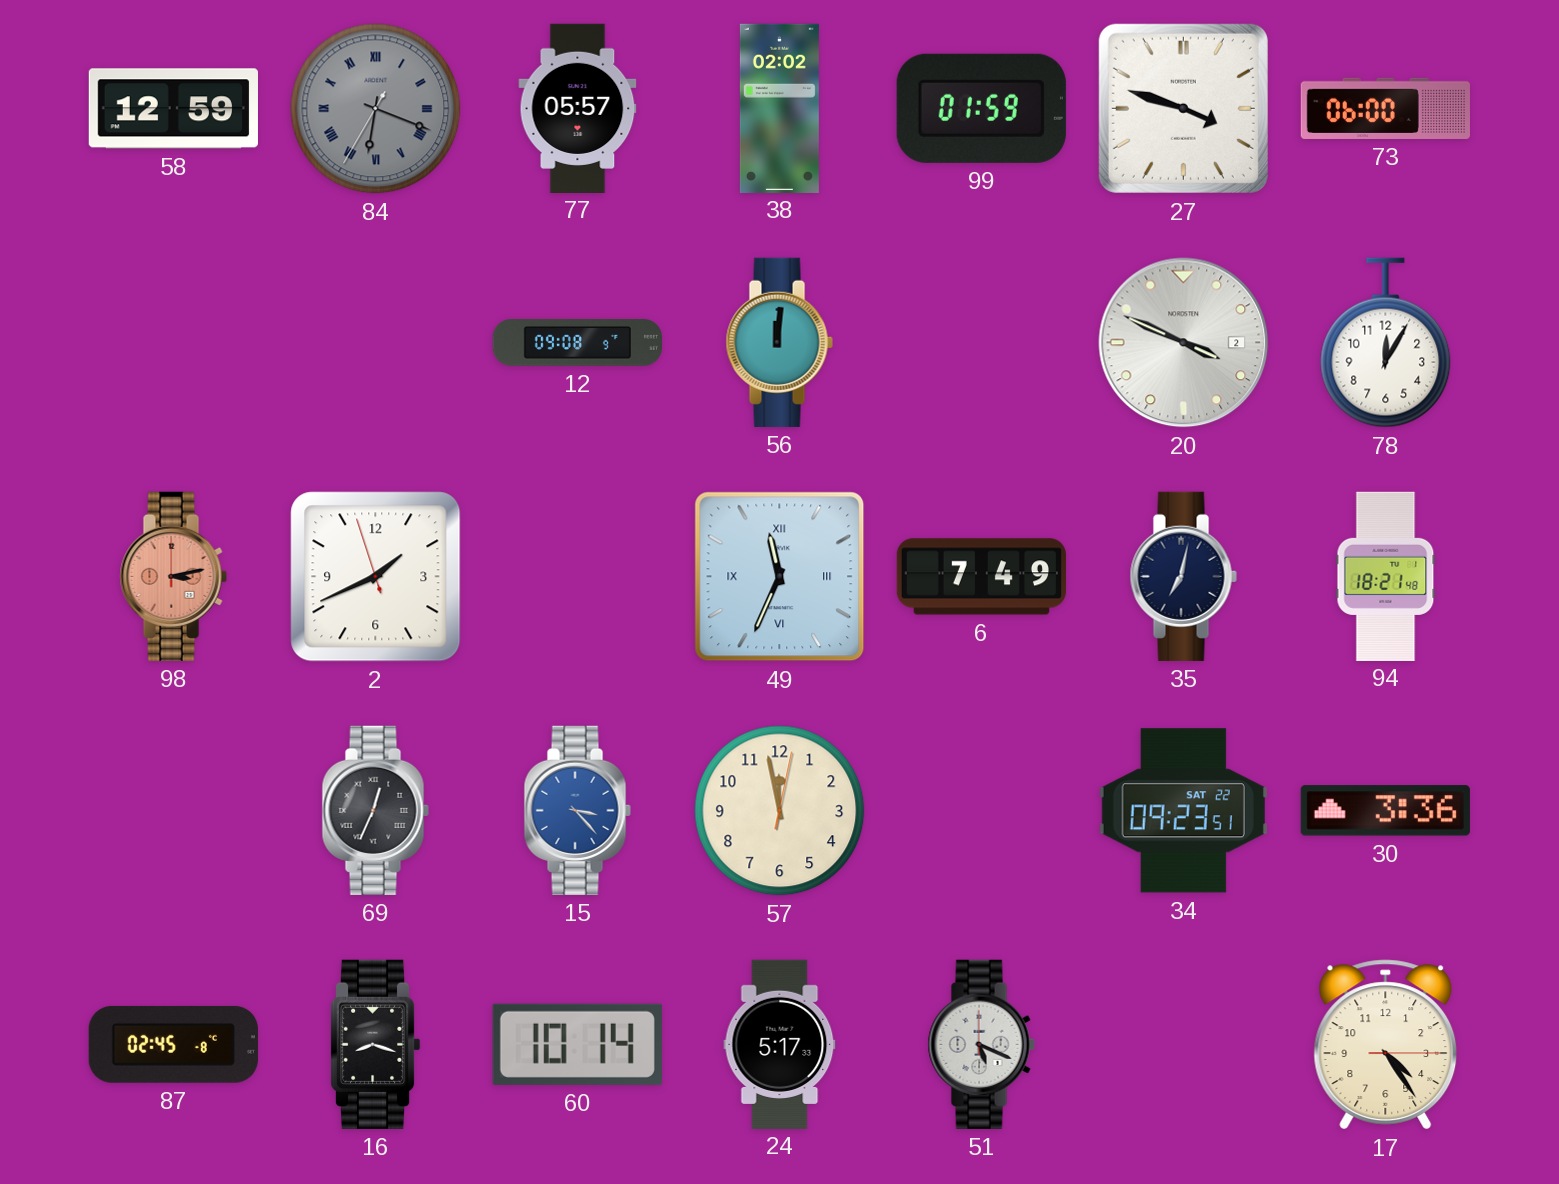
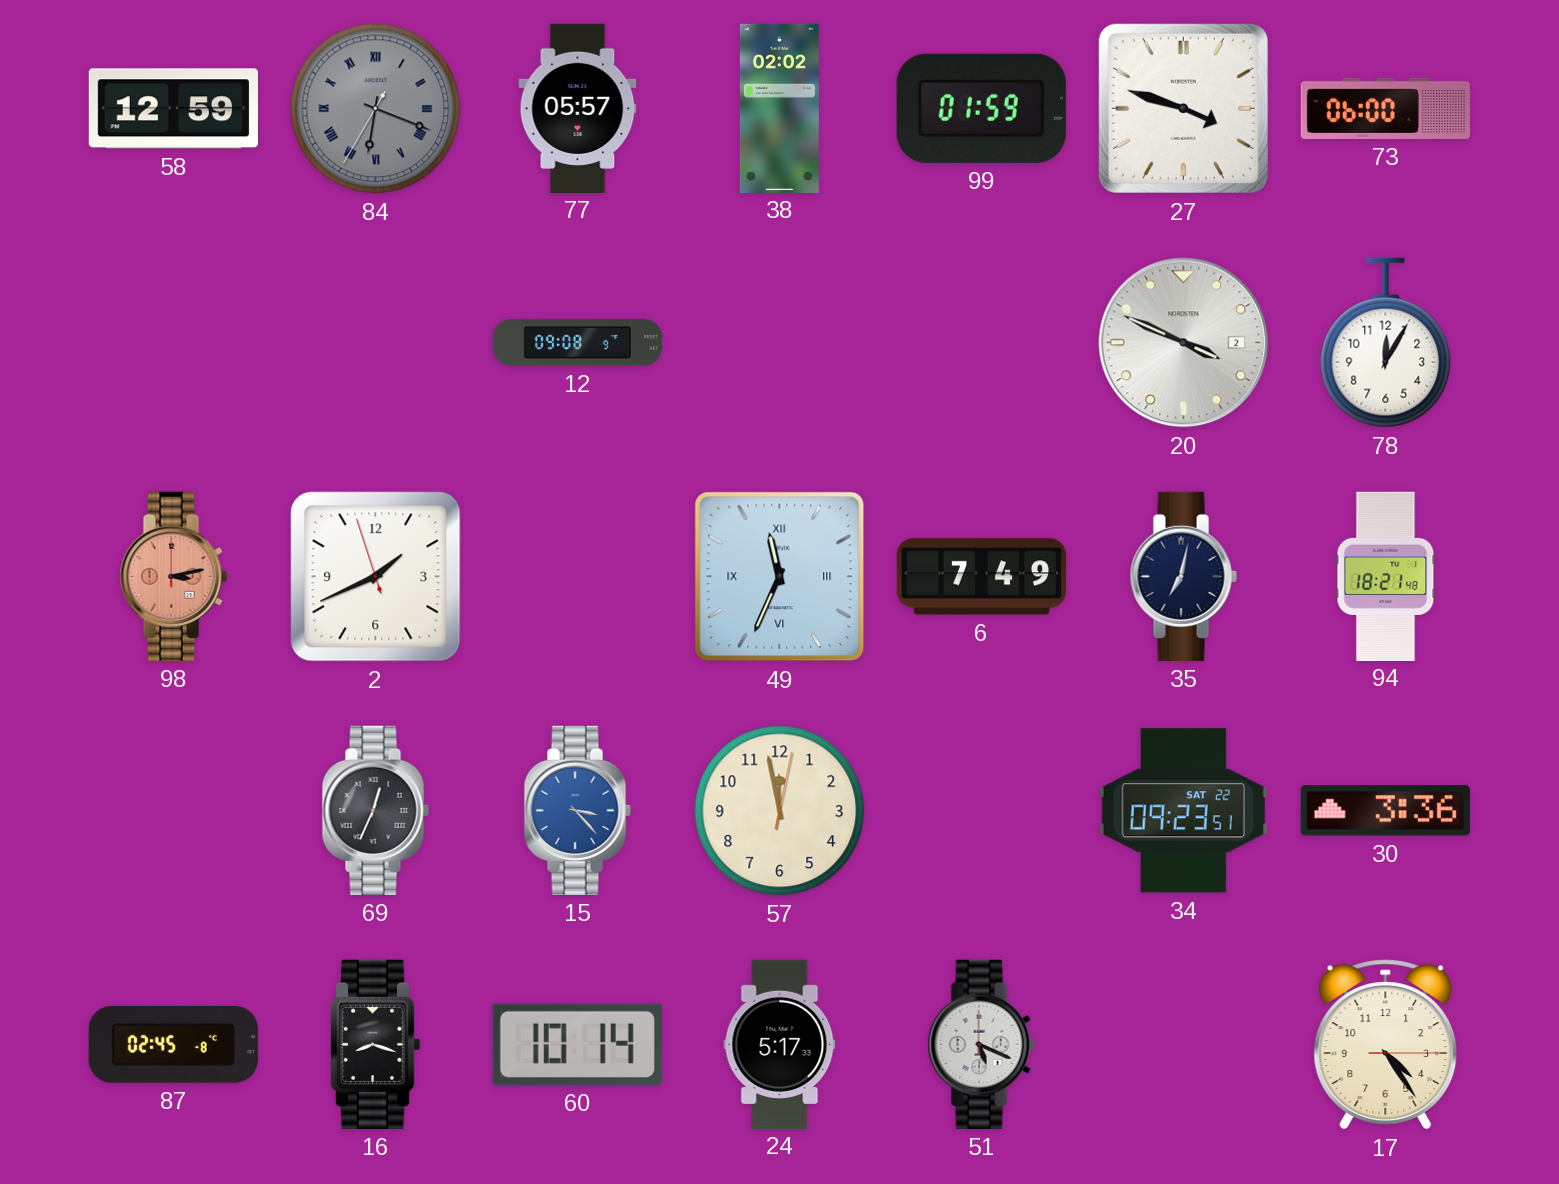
56: 12:01 -> none
